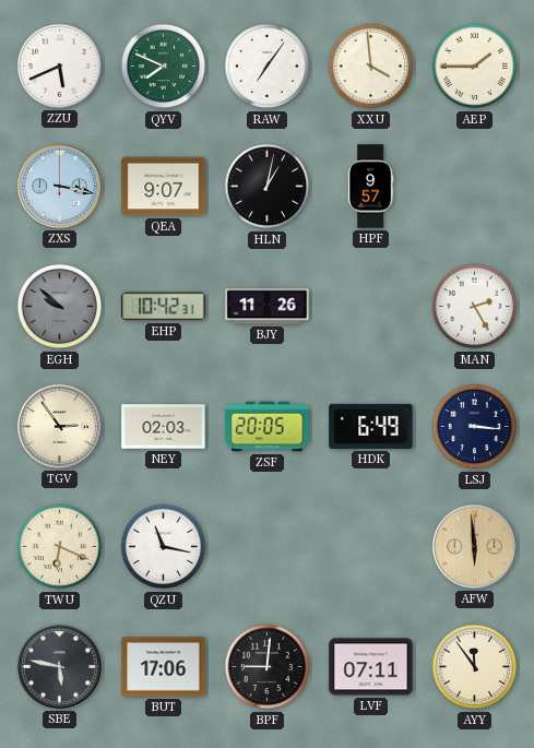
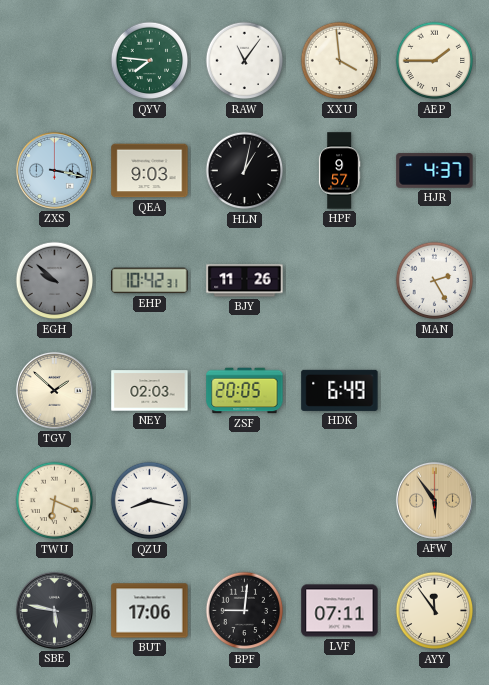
ZZU: 5:41 -> none
QYV: 7:49 -> 7:46
RAW: 7:06 -> 11:06
QEA: 9:07 -> 9:03
HJR: none -> 4:37
TGV: 2:54 -> 1:52
LSJ: 3:16 -> none
QZU: 11:17 -> 8:17
AFW: 5:59 -> 5:54
